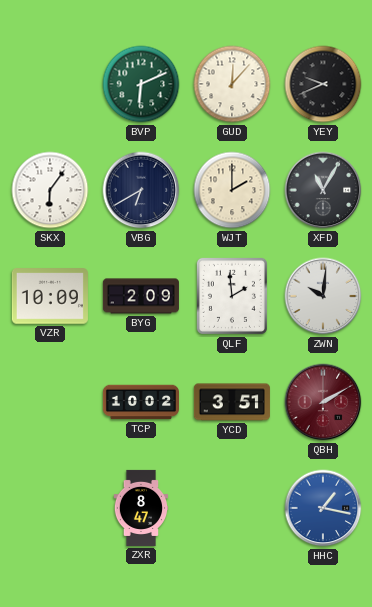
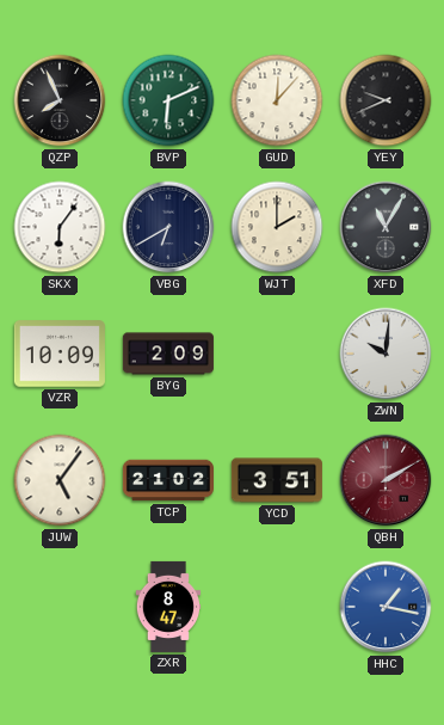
QZP: none -> 7:56
QLF: 1:59 -> none
JUW: none -> 5:06
TCP: 10:02 -> 21:02
